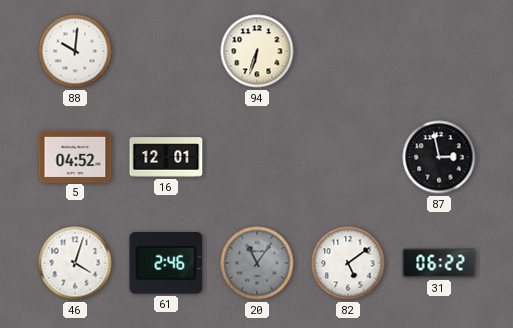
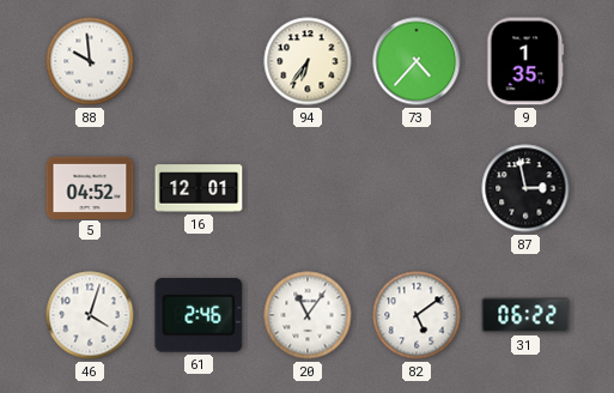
88: 10:01 -> 9:59
94: 6:33 -> 6:36
73: none -> 4:37
9: none -> 1:35
20 dial: grey -> white
